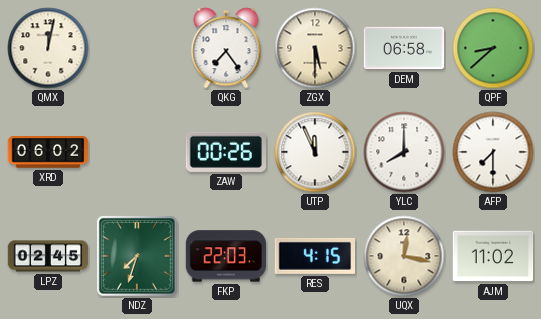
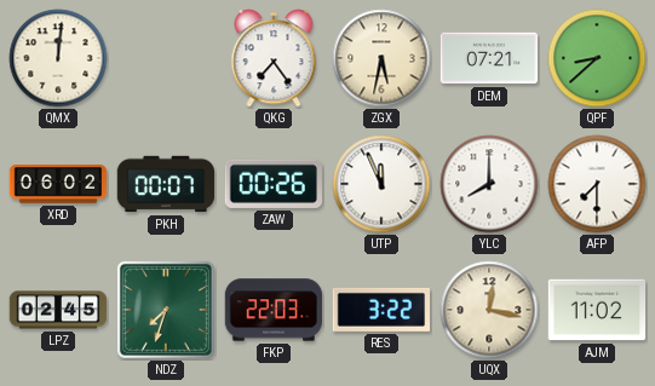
QMX: 12:02 -> 12:01
ZGX: 5:30 -> 5:32
DEM: 06:58 -> 07:21
PKH: none -> 00:07
RES: 4:15 -> 3:22
